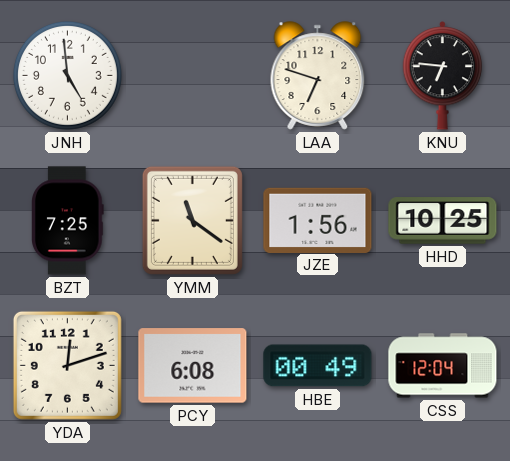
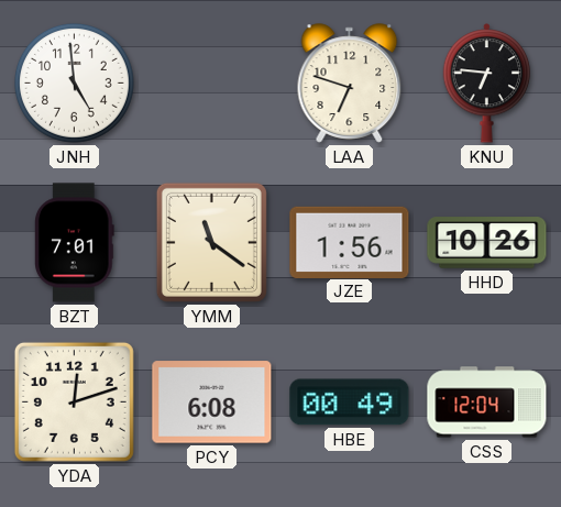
BZT: 7:25 -> 7:01
HHD: 10:25 -> 10:26
